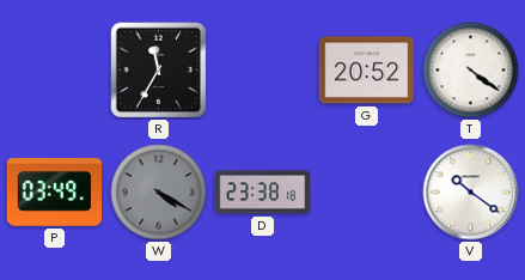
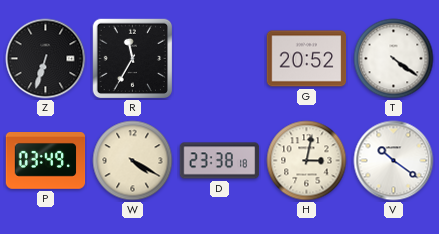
Z: none -> 6:33
W dial: grey -> cream
H: none -> 3:02
